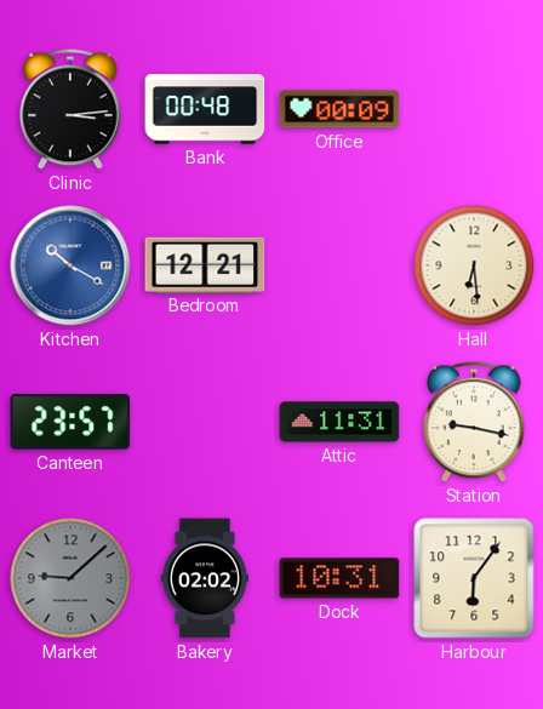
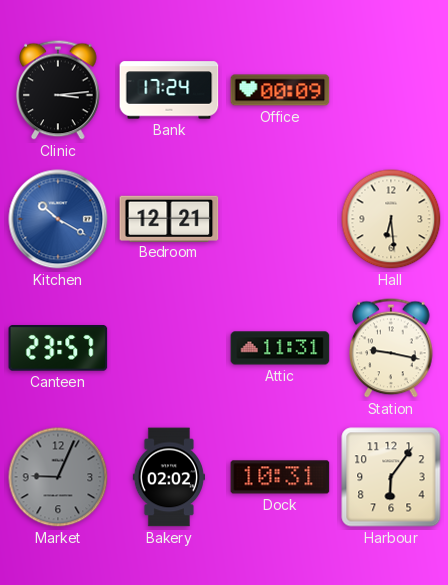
Bank: 00:48 -> 17:24
Market: 9:08 -> 9:04
